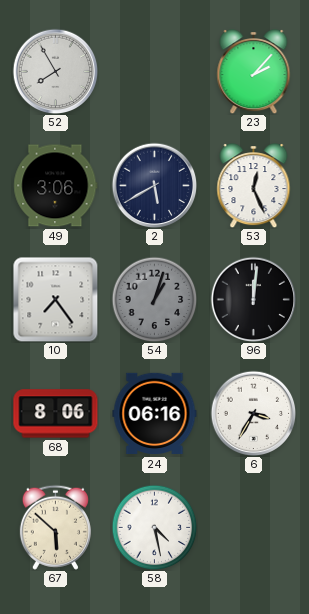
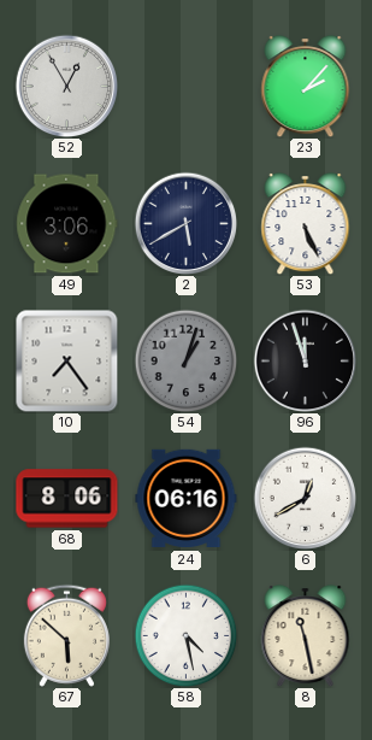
52: 7:55 -> 12:55
53: 12:26 -> 5:26
96: 12:01 -> 11:57
6: 3:35 -> 12:40
8: none -> 11:28
